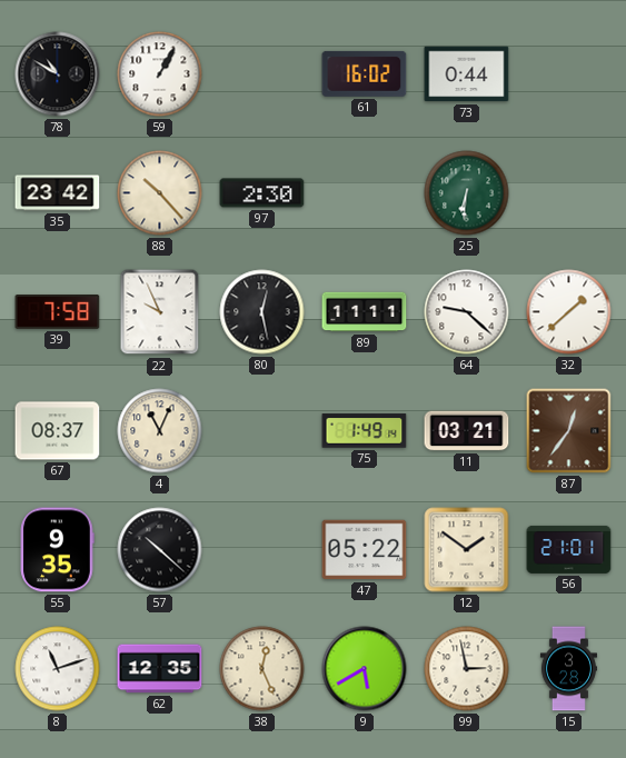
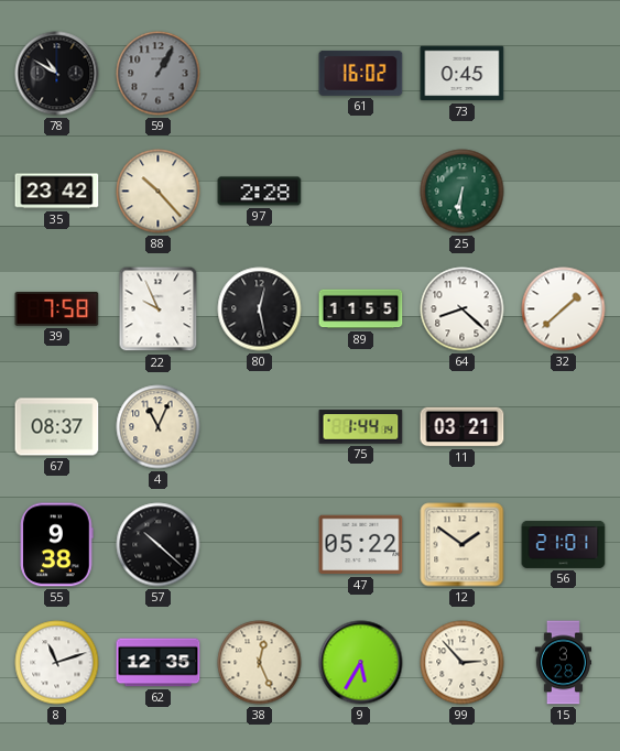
59 dial: white -> grey
73: 0:44 -> 0:45
97: 2:30 -> 2:28
89: 11:11 -> 11:55
64: 9:22 -> 8:22
75: 1:49 -> 1:44
87: 12:36 -> none
55: 9:35 -> 9:38
9: 5:40 -> 5:35
99: 2:58 -> 2:53
